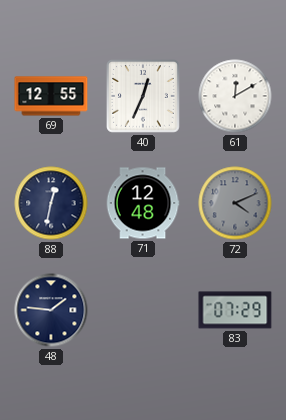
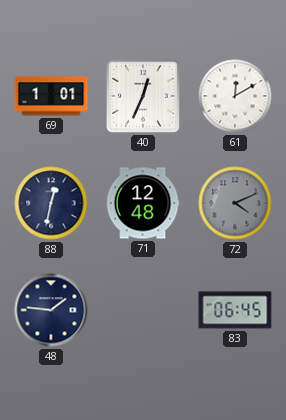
69: 12:55 -> 1:01
83: 07:29 -> 06:45
